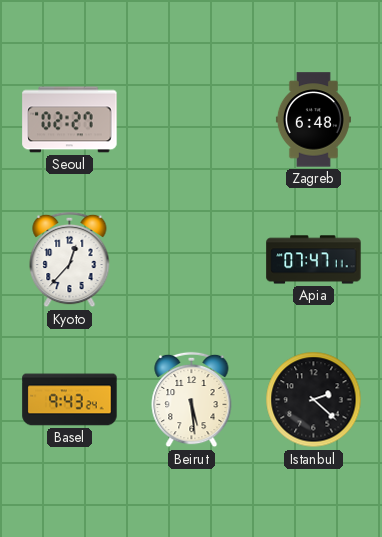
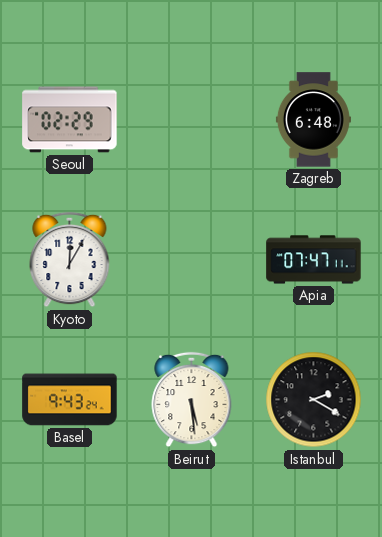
Seoul: 02:27 -> 02:29
Kyoto: 12:37 -> 12:05
Istanbul: 2:22 -> 2:20
